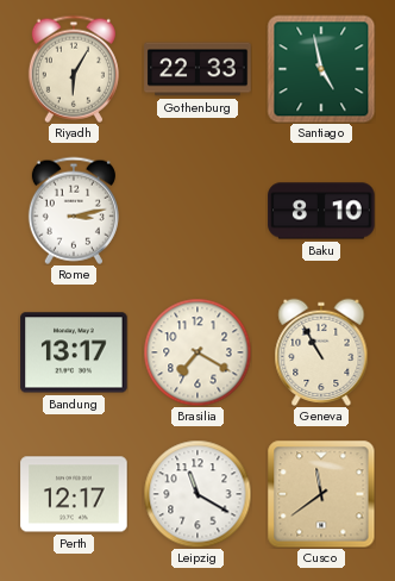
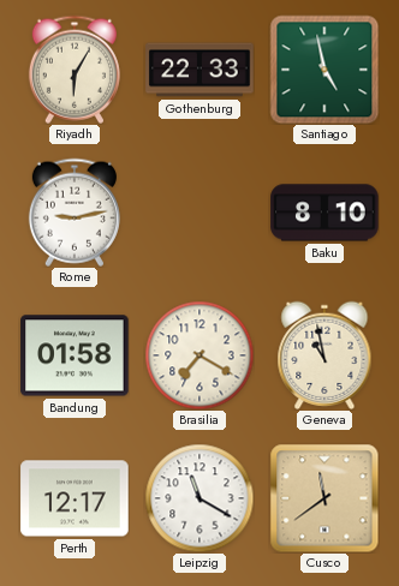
Rome: 3:13 -> 9:13
Bandung: 13:17 -> 01:58
Geneva: 10:55 -> 10:58
